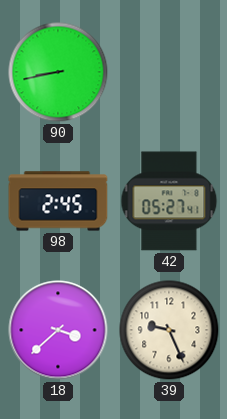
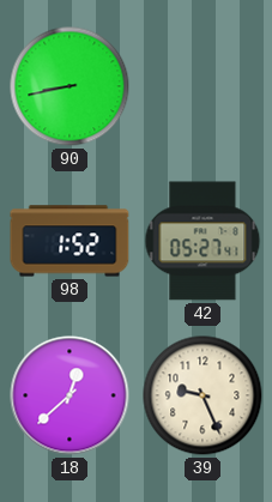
98: 2:45 -> 1:52
18: 3:38 -> 12:38
